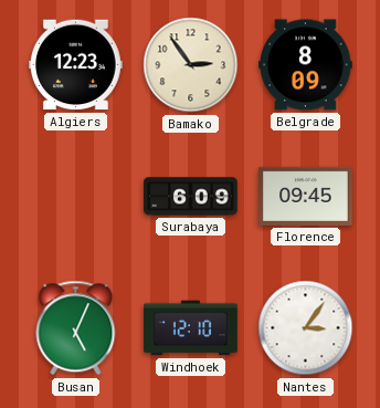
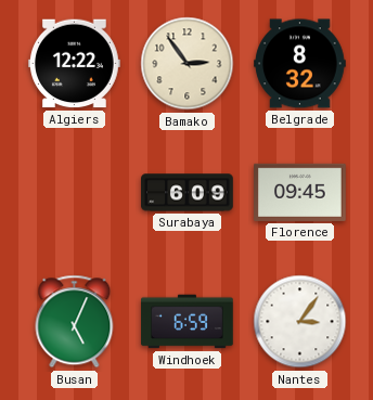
Algiers: 12:23 -> 12:22
Belgrade: 8:09 -> 8:32
Windhoek: 12:10 -> 6:59
